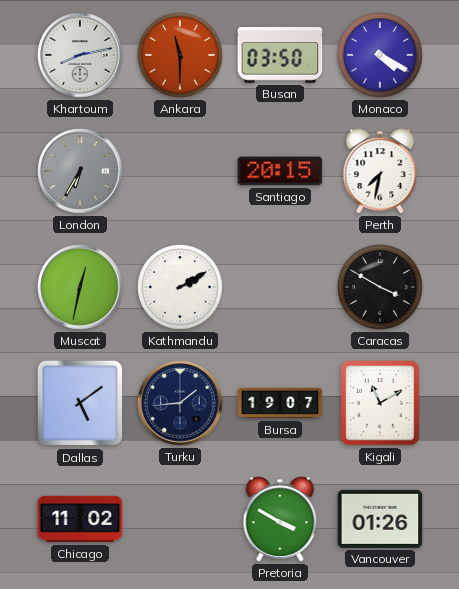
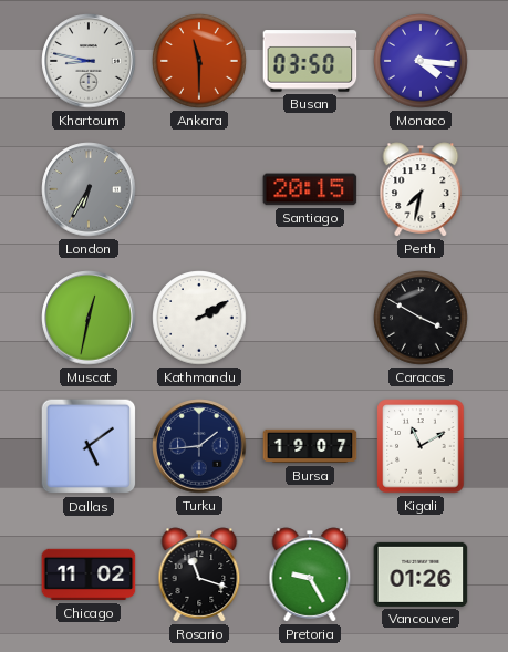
Khartoum: 8:13 -> 8:47
Monaco: 4:20 -> 4:16
Rosario: none -> 11:18
Pretoria: 3:50 -> 9:25
